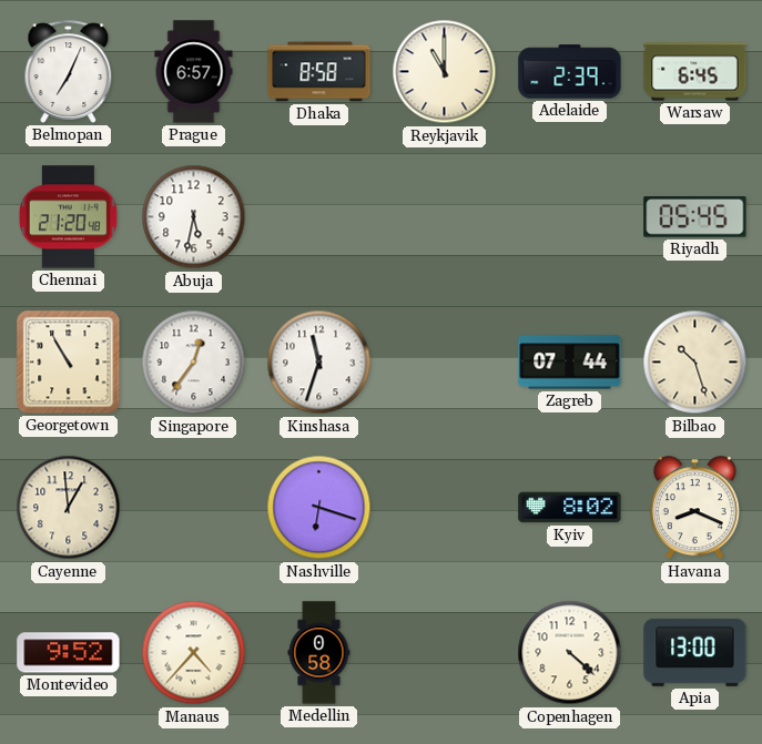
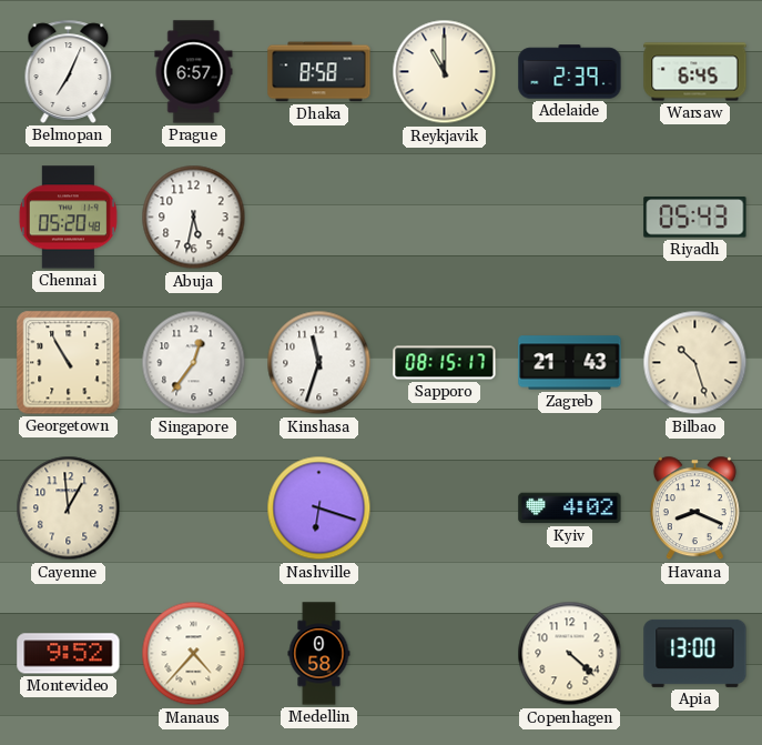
Chennai: 21:20 -> 05:20
Riyadh: 05:45 -> 05:43
Sapporo: none -> 08:15
Zagreb: 07:44 -> 21:43
Kyiv: 8:02 -> 4:02
